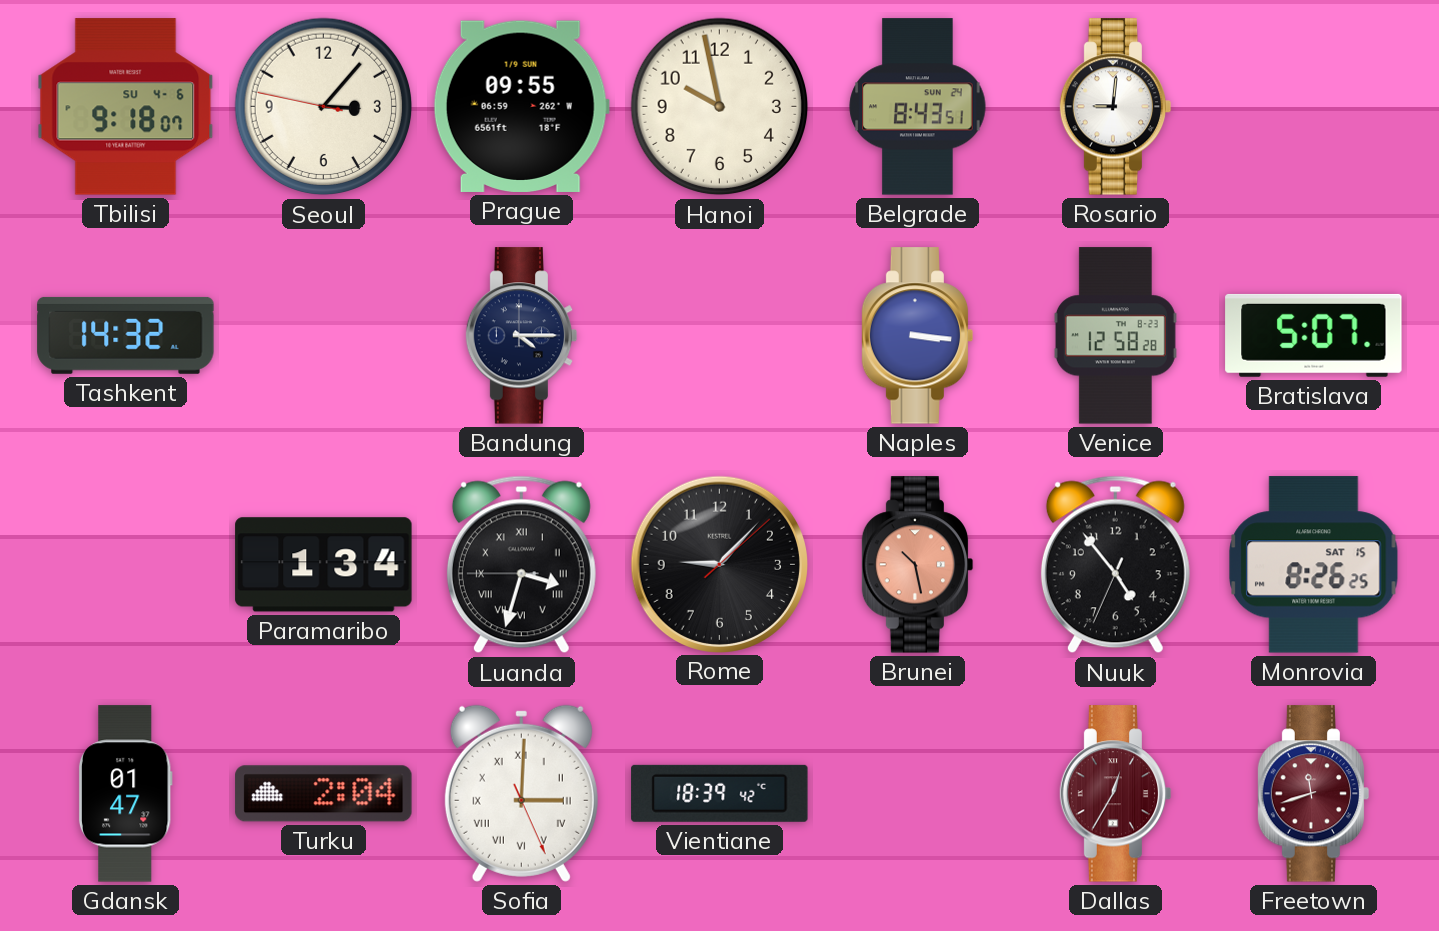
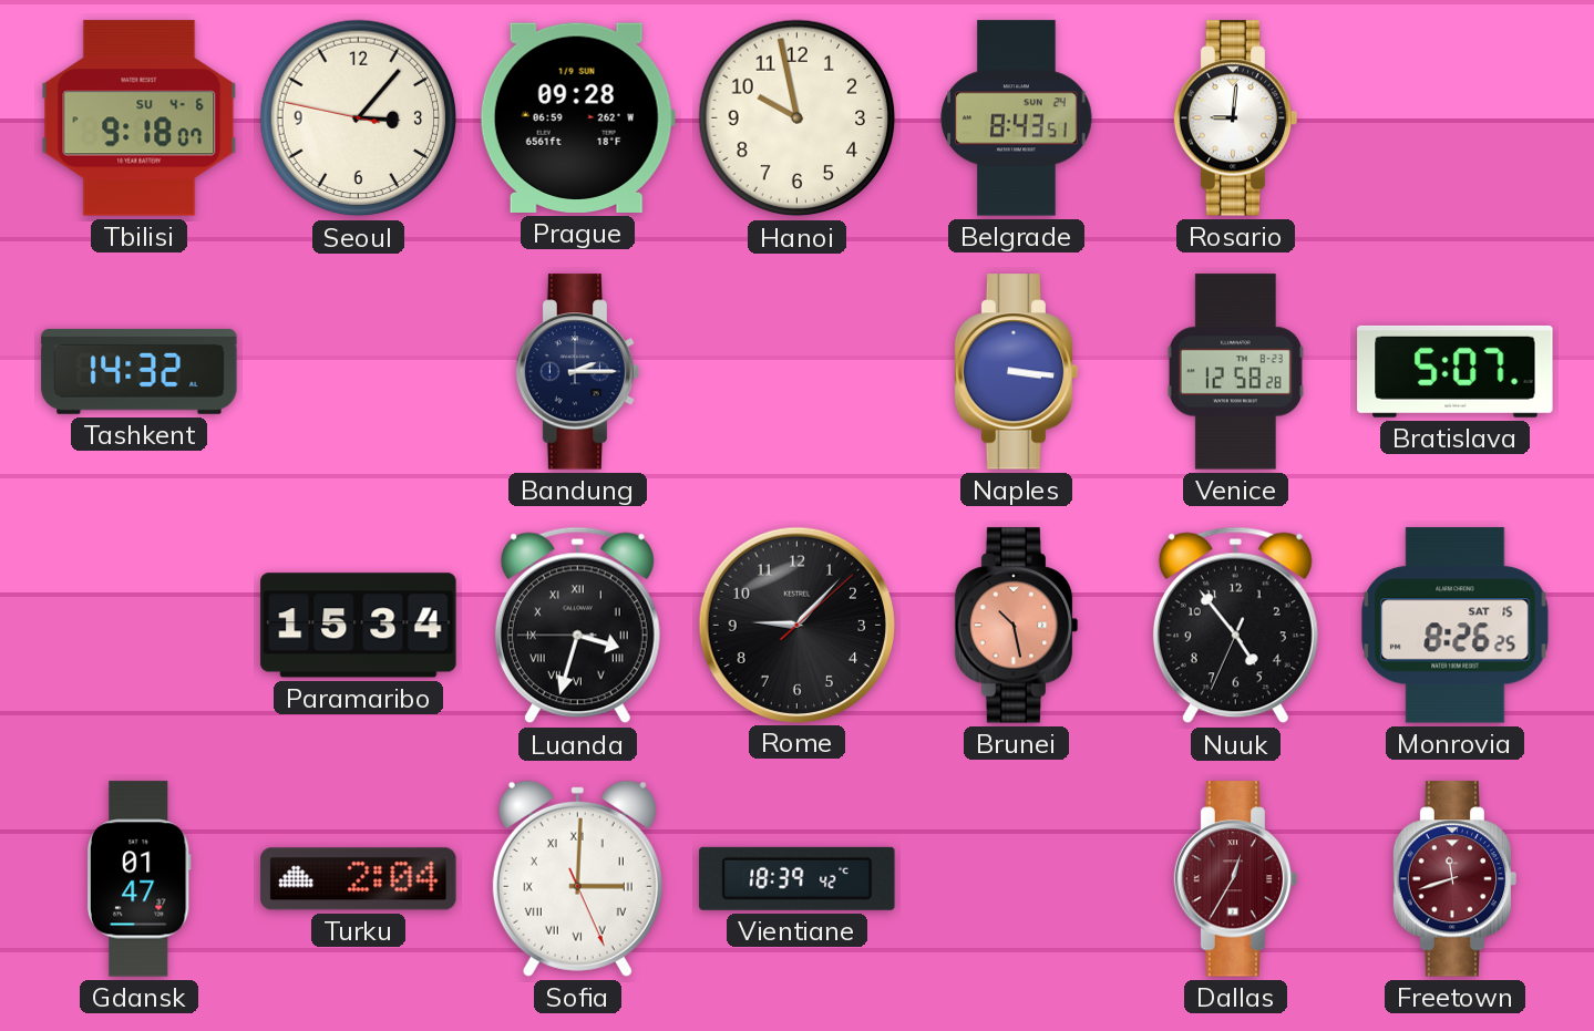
Prague: 09:55 -> 09:28
Bandung: 4:15 -> 2:15
Paramaribo: 1:34 -> 15:34
